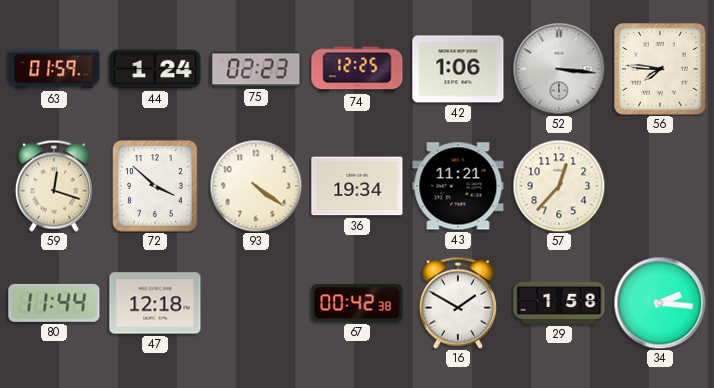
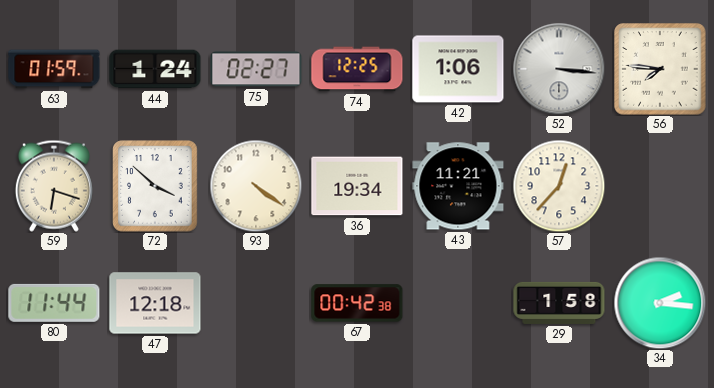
75: 02:23 -> 02:27
59: 12:18 -> 6:18
16: 1:50 -> none
